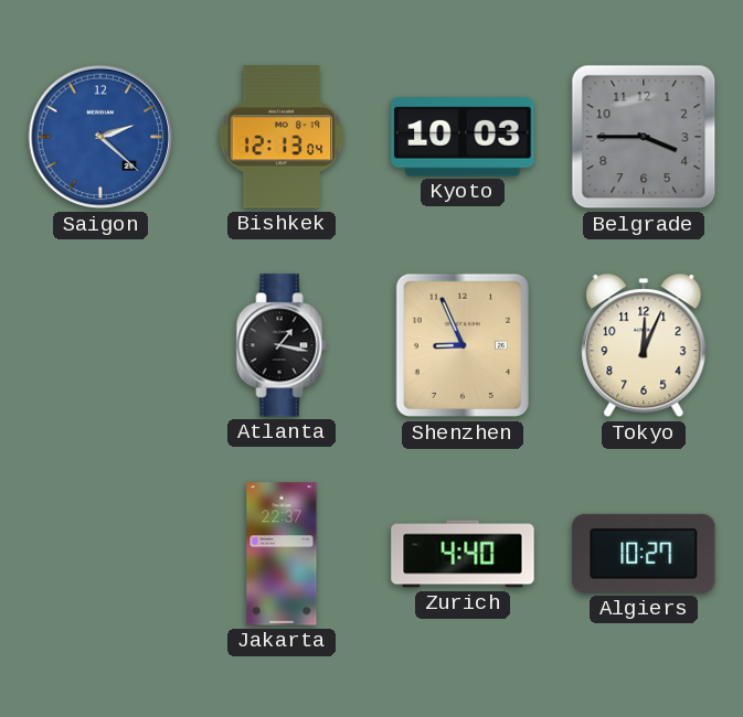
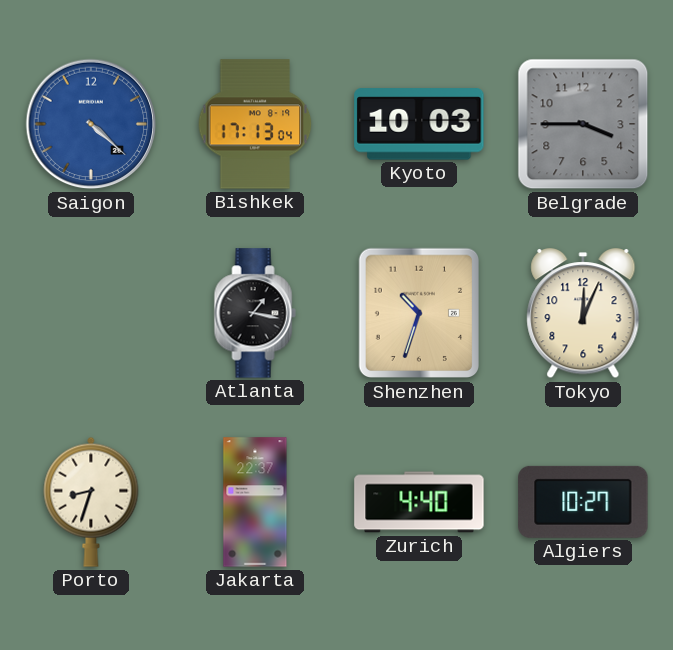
Saigon: 2:22 -> 4:22
Bishkek: 12:13 -> 17:13
Shenzhen: 8:56 -> 10:33
Porto: none -> 8:33
